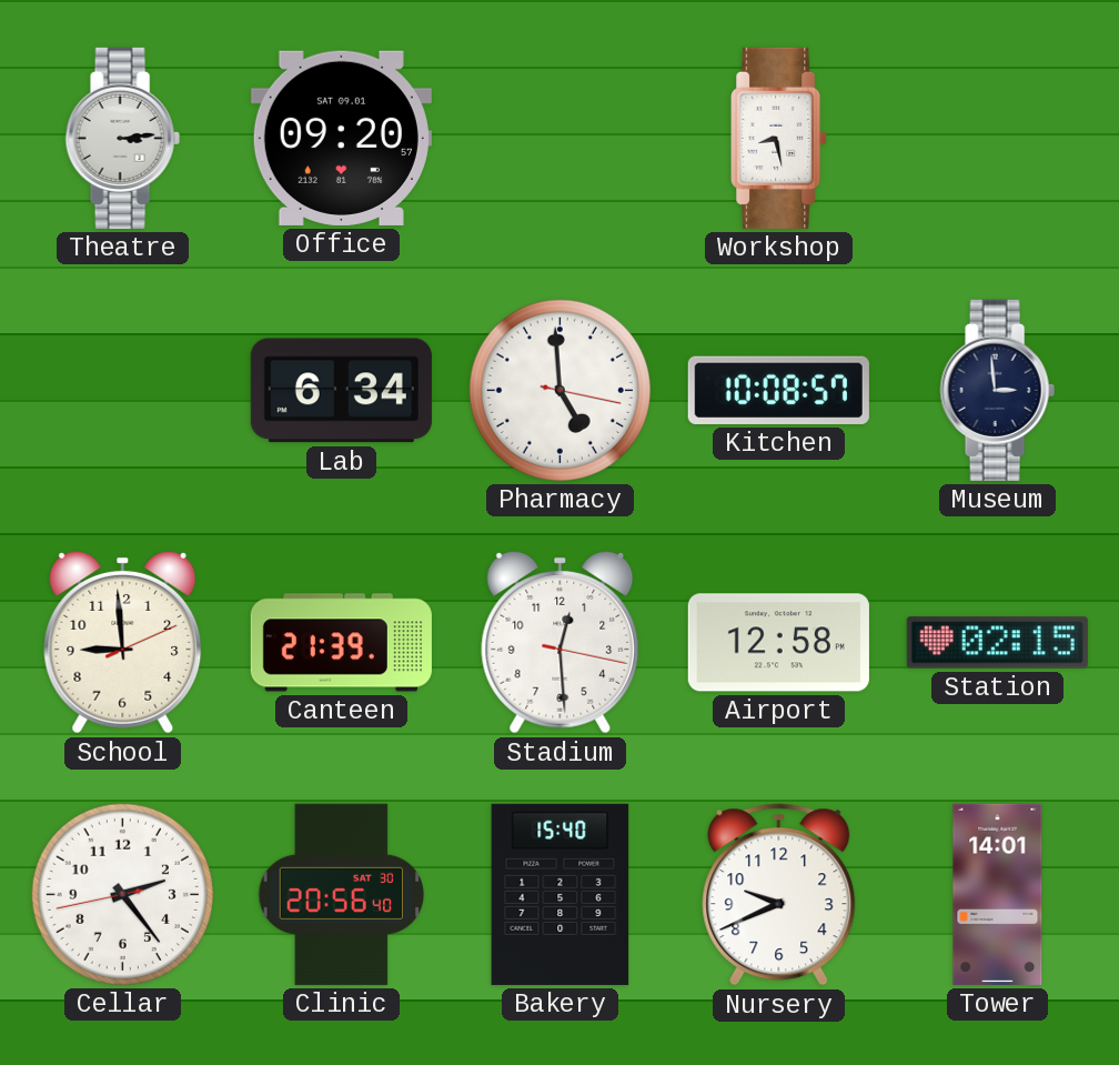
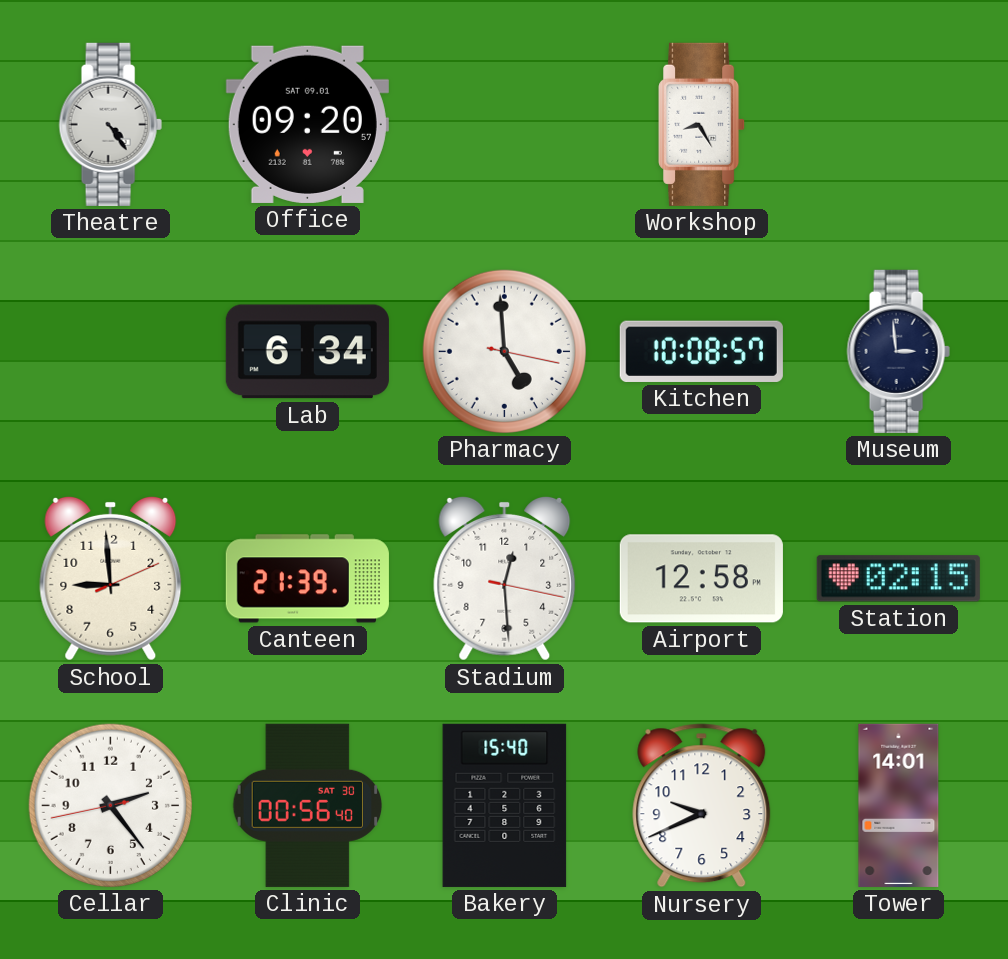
Theatre: 3:14 -> 4:24
Workshop: 8:28 -> 8:25
Clinic: 20:56 -> 00:56
